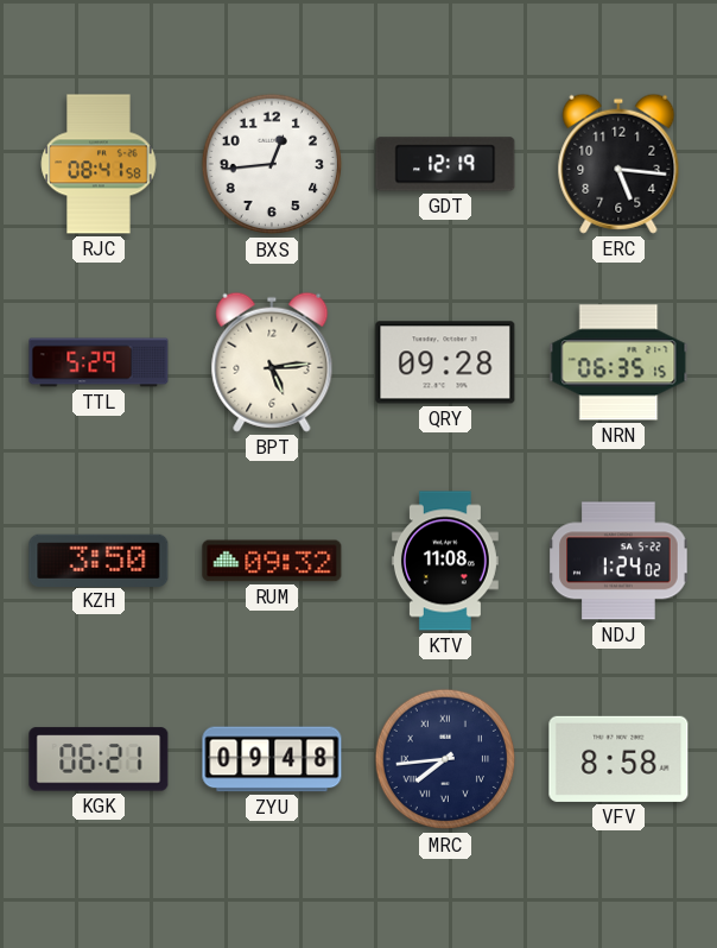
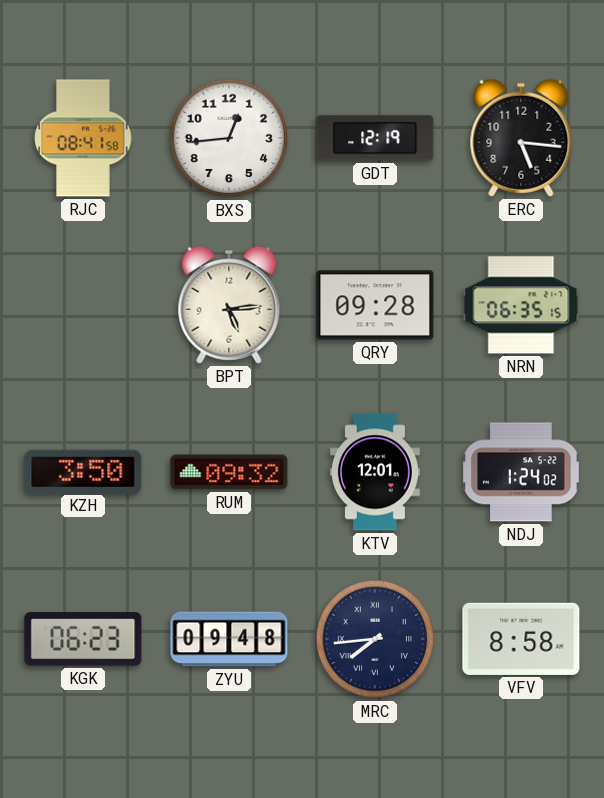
TTL: 5:29 -> none
KTV: 11:08 -> 12:01
KGK: 06:21 -> 06:23
